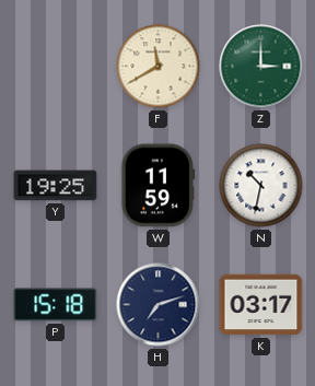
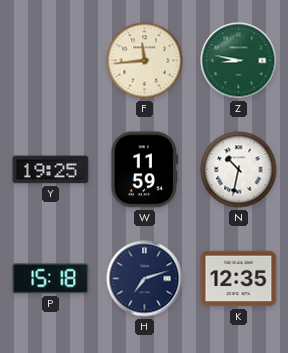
F: 11:40 -> 11:44
Z: 3:00 -> 8:47
K: 03:17 -> 12:35
